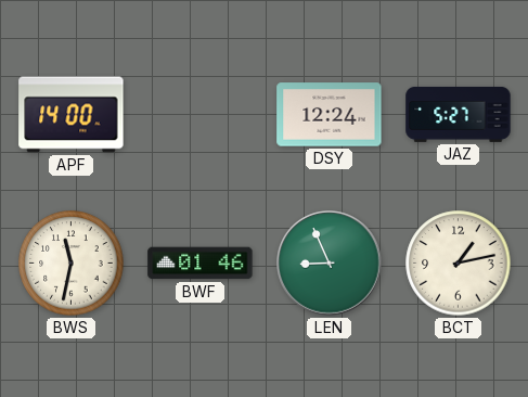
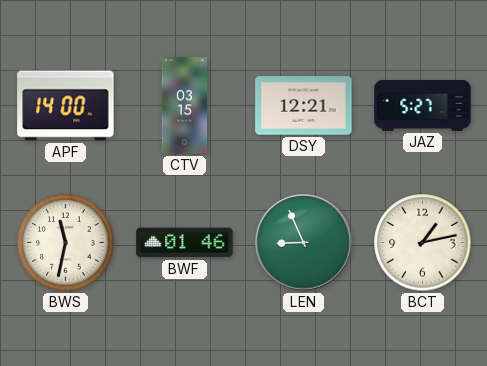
CTV: none -> 03:15
DSY: 12:24 -> 12:21
